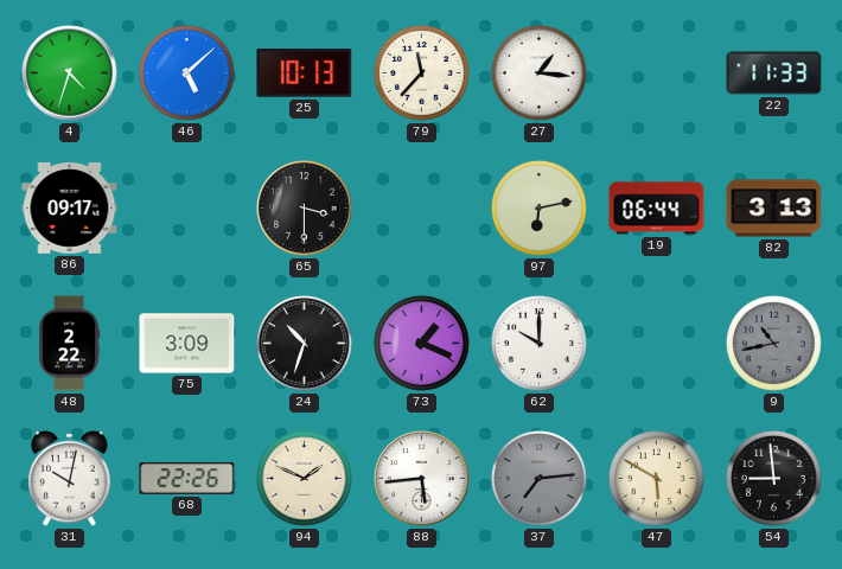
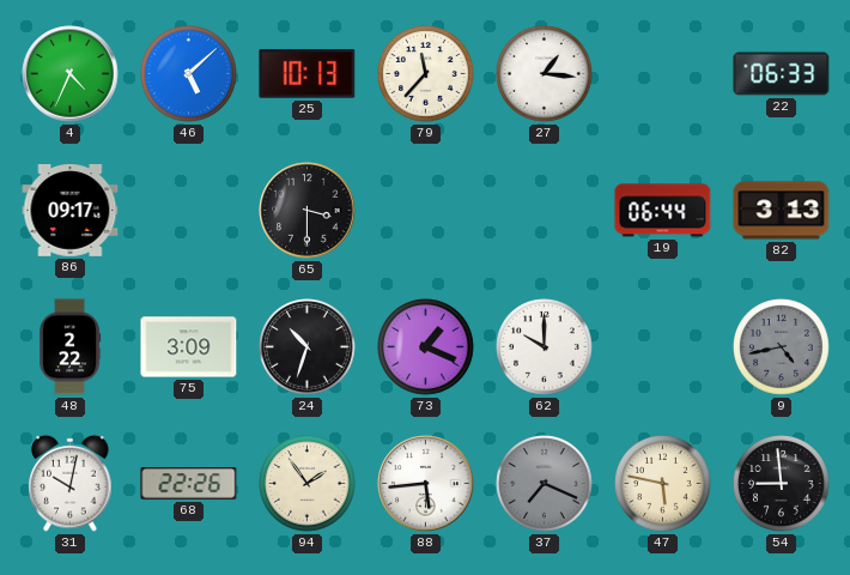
4: 4:33 -> 4:34
22: 11:33 -> 06:33
97: 6:13 -> none
9: 10:43 -> 4:43
94: 1:49 -> 1:54
37: 7:14 -> 7:19
47: 5:50 -> 5:47
